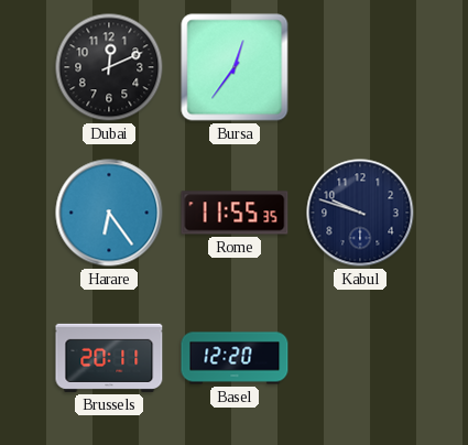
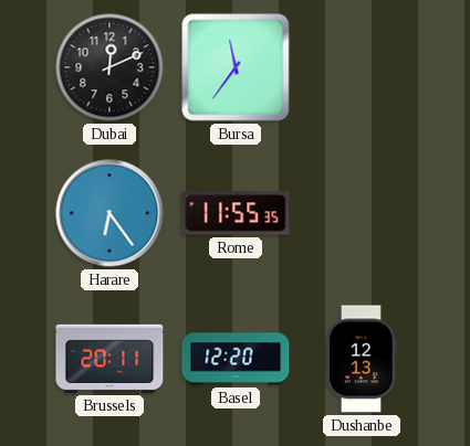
Bursa: 12:36 -> 11:36
Kabul: 9:48 -> none
Dushanbe: none -> 12:13
